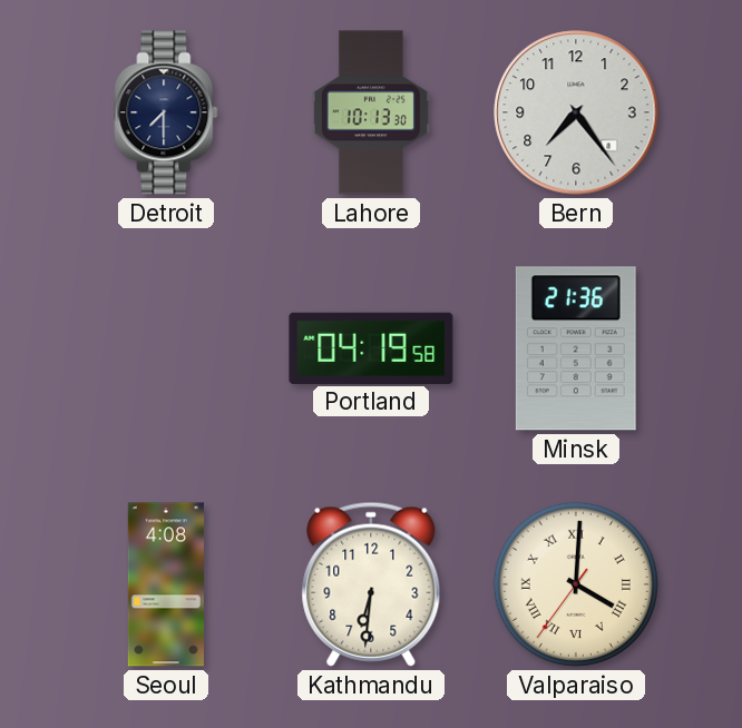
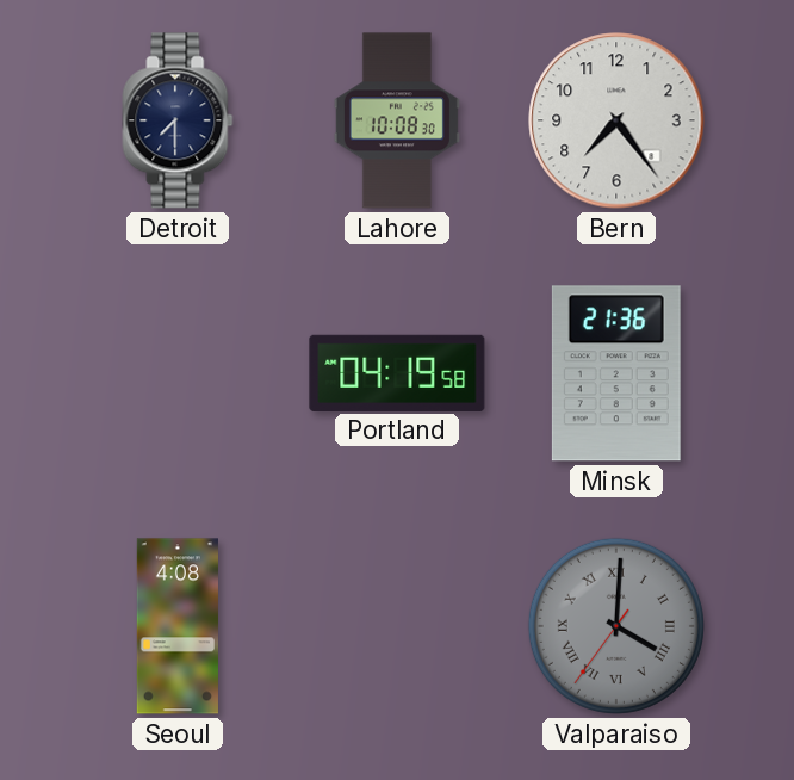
Lahore: 10:13 -> 10:08
Kathmandu: 6:31 -> none
Valparaiso dial: cream -> grey
